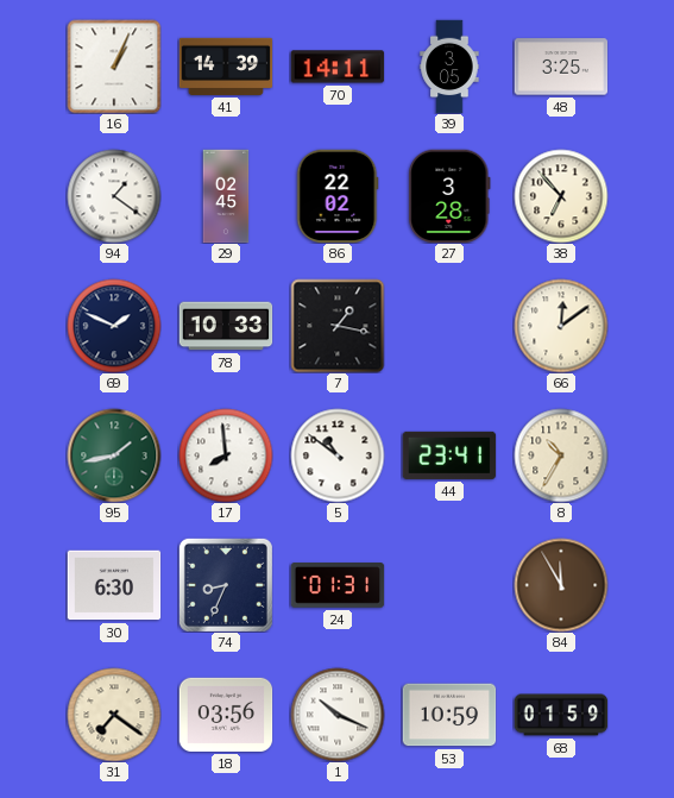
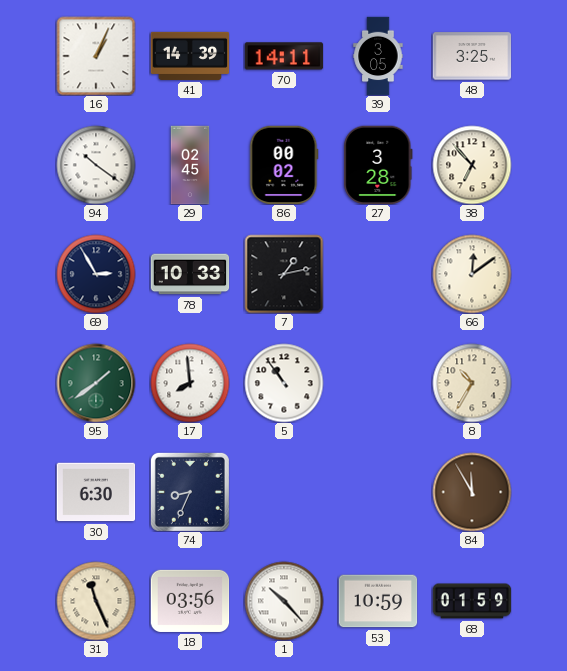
94: 1:21 -> 10:21
86: 22:02 -> 00:02
69: 1:49 -> 2:55
7: 1:17 -> 1:13
95: 1:43 -> 1:39
5: 10:51 -> 10:54
44: 23:41 -> none
24: 01:31 -> none
31: 7:21 -> 11:26
1: 10:19 -> 10:23
